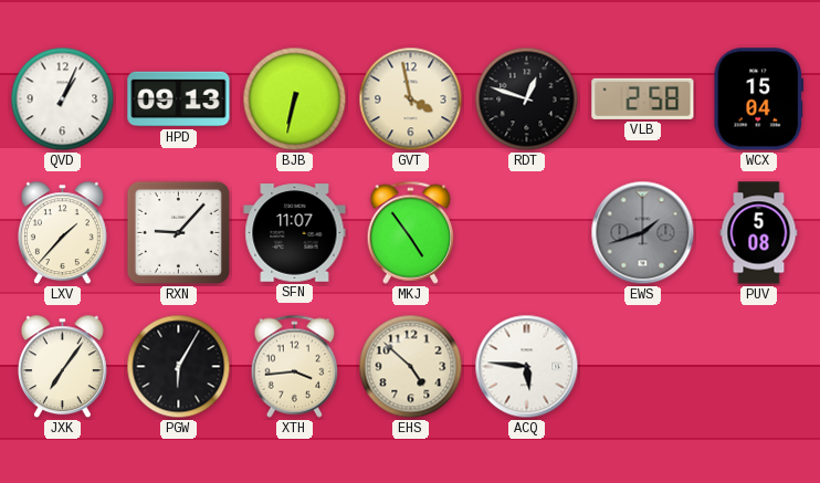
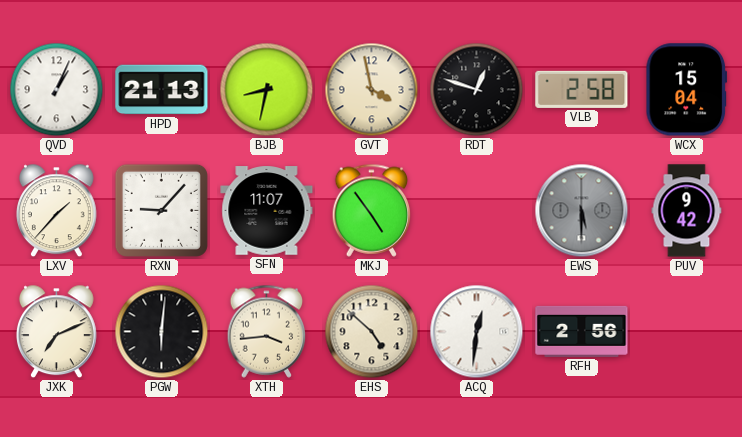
HPD: 09:13 -> 21:13
BJB: 6:32 -> 8:32
EWS: 1:42 -> 5:30
PUV: 5:08 -> 9:42
JXK: 7:06 -> 7:11
PGW: 6:05 -> 6:01
ACQ: 5:46 -> 12:31
RFH: none -> 2:56
